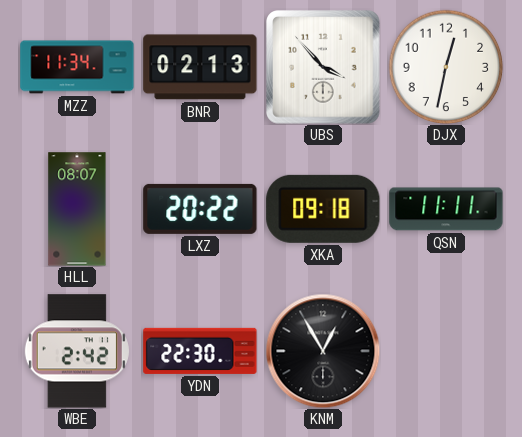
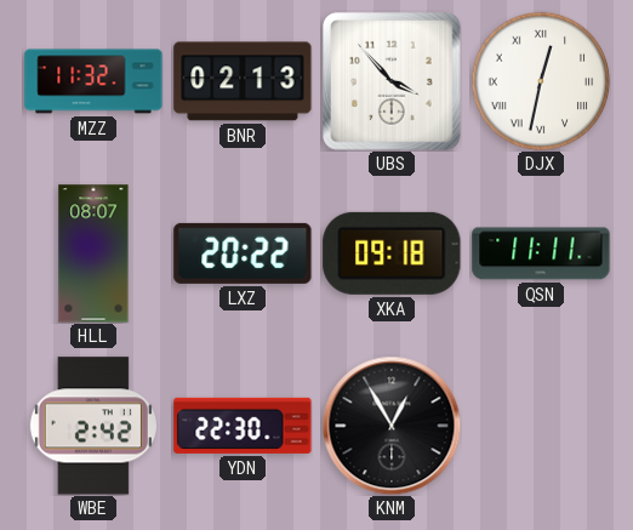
MZZ: 11:34 -> 11:32
DJX numerals: Arabic -> Roman
